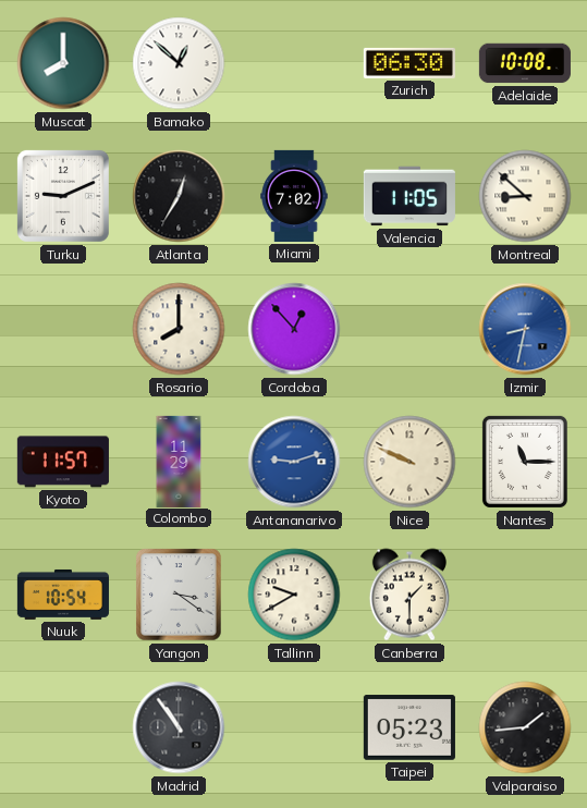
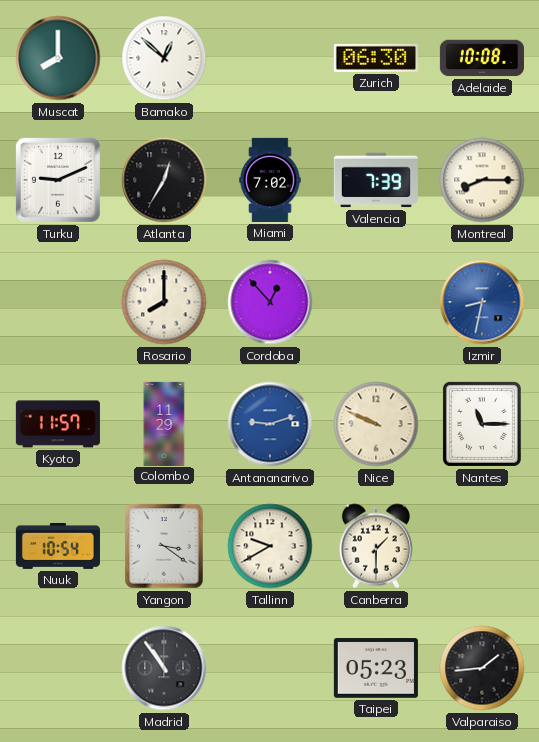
Valencia: 11:05 -> 7:39
Montreal: 8:52 -> 8:15
